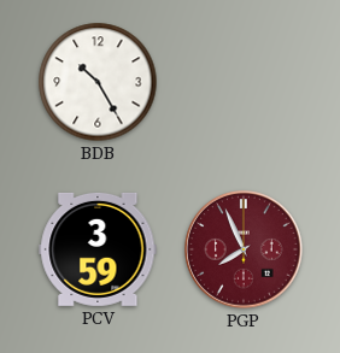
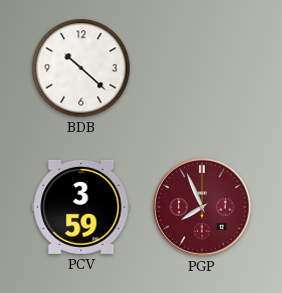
BDB: 10:25 -> 10:22
